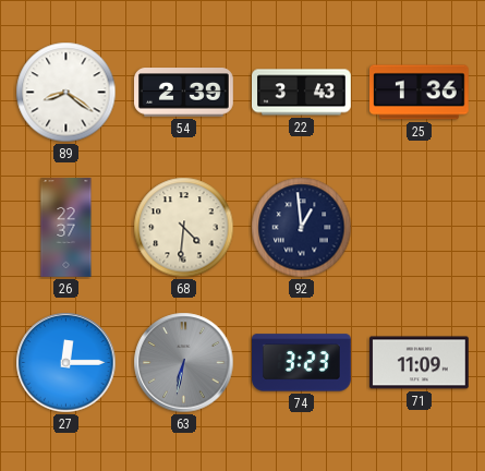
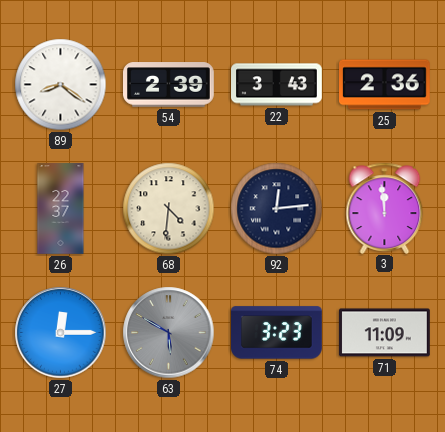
25: 1:36 -> 2:36
92: 12:59 -> 12:14
3: none -> 11:59
63: 6:32 -> 5:50
